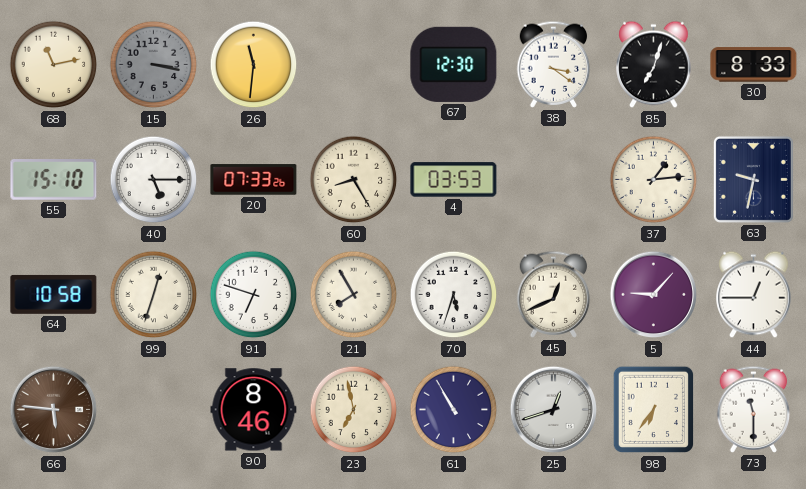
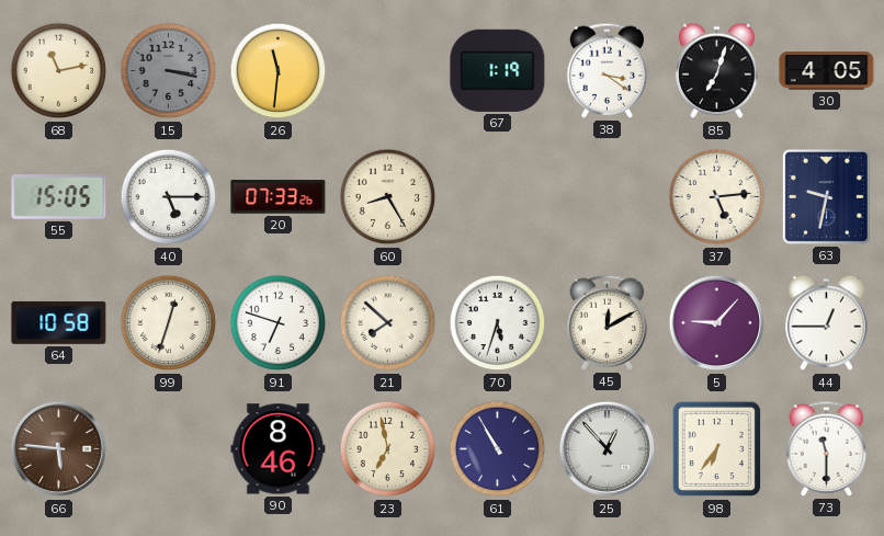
67: 12:30 -> 1:19
30: 8:33 -> 4:05
55: 15:10 -> 15:05
4: 03:53 -> none
37: 1:14 -> 5:14
21: 7:55 -> 7:52
45: 12:41 -> 12:10
25: 12:42 -> 12:53
